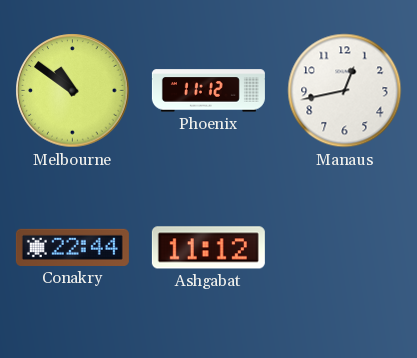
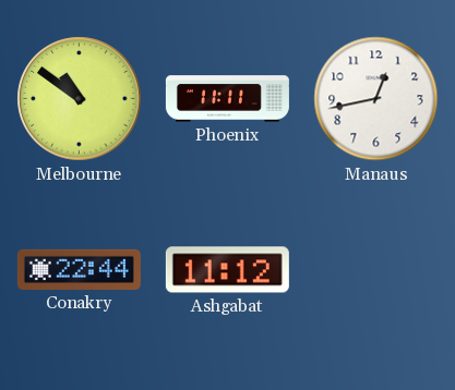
Phoenix: 11:12 -> 11:11
